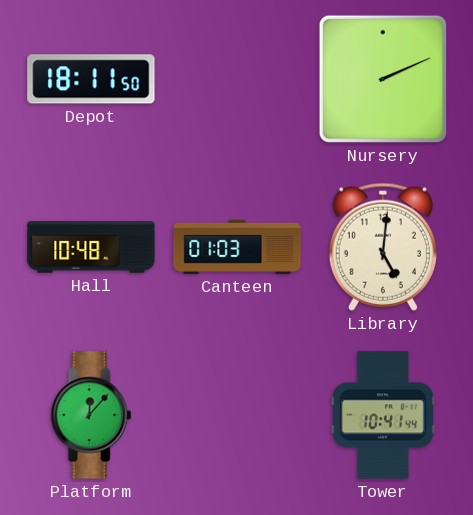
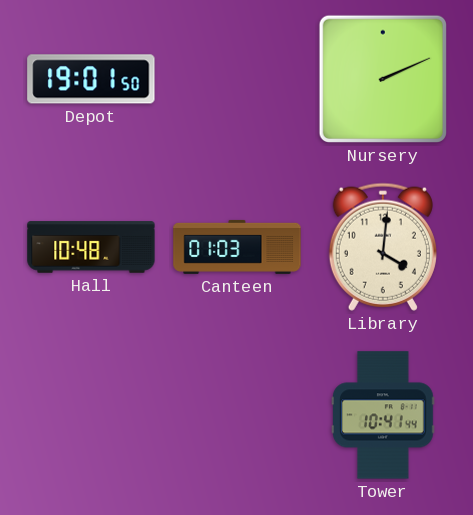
Depot: 18:11 -> 19:01
Library: 5:01 -> 4:01
Platform: 12:07 -> none
